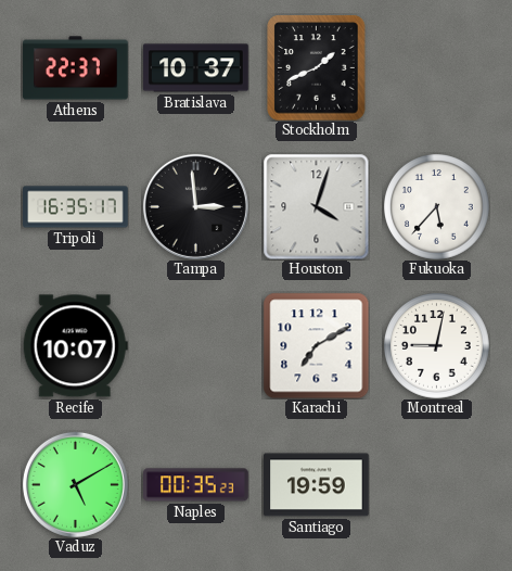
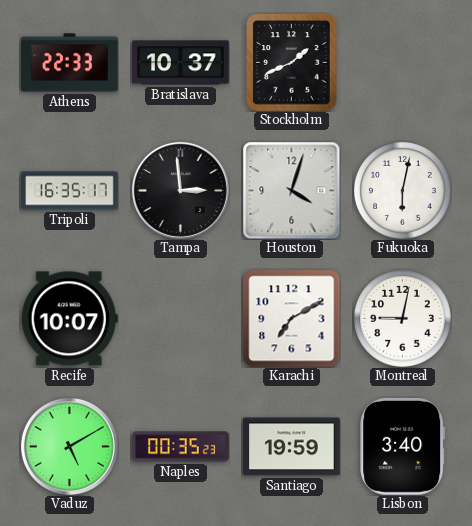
Athens: 22:37 -> 22:33
Fukuoka: 5:37 -> 6:02
Lisbon: none -> 3:40
